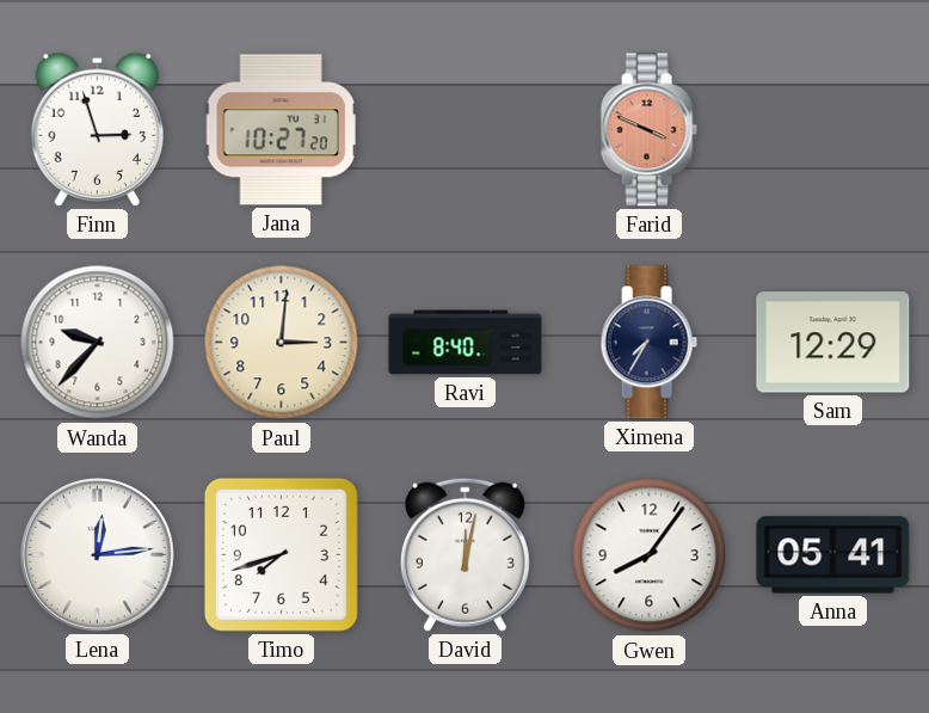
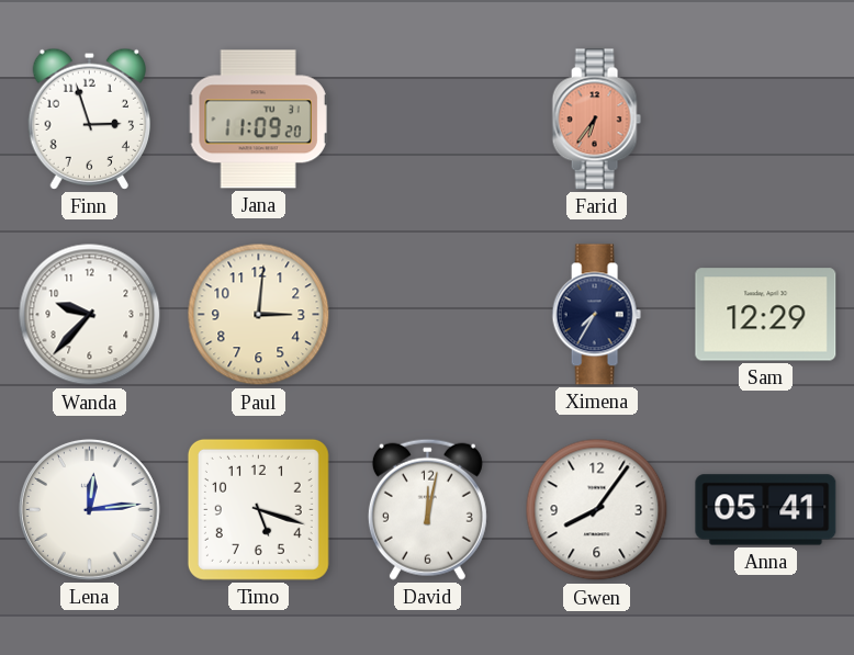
Jana: 10:27 -> 11:09
Farid: 3:49 -> 6:36
Ravi: 8:40 -> none
Timo: 7:42 -> 5:18
